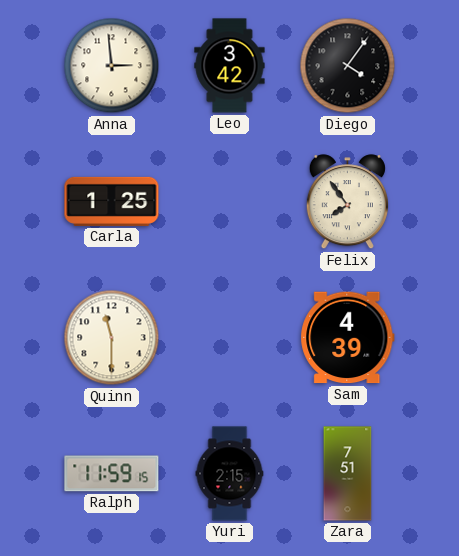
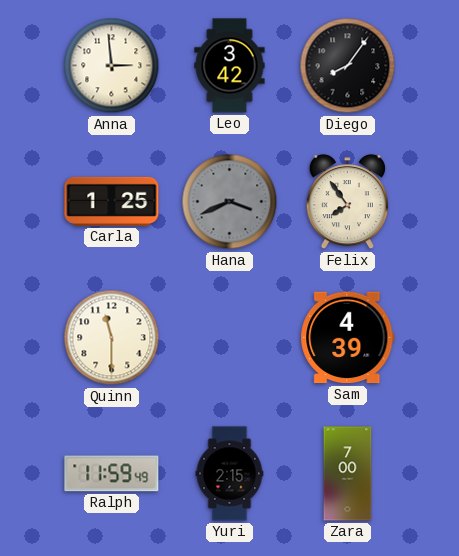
Diego: 4:06 -> 8:06
Hana: none -> 3:41
Ralph: 11:59:15 -> 11:59:49
Zara: 7:51 -> 7:00
